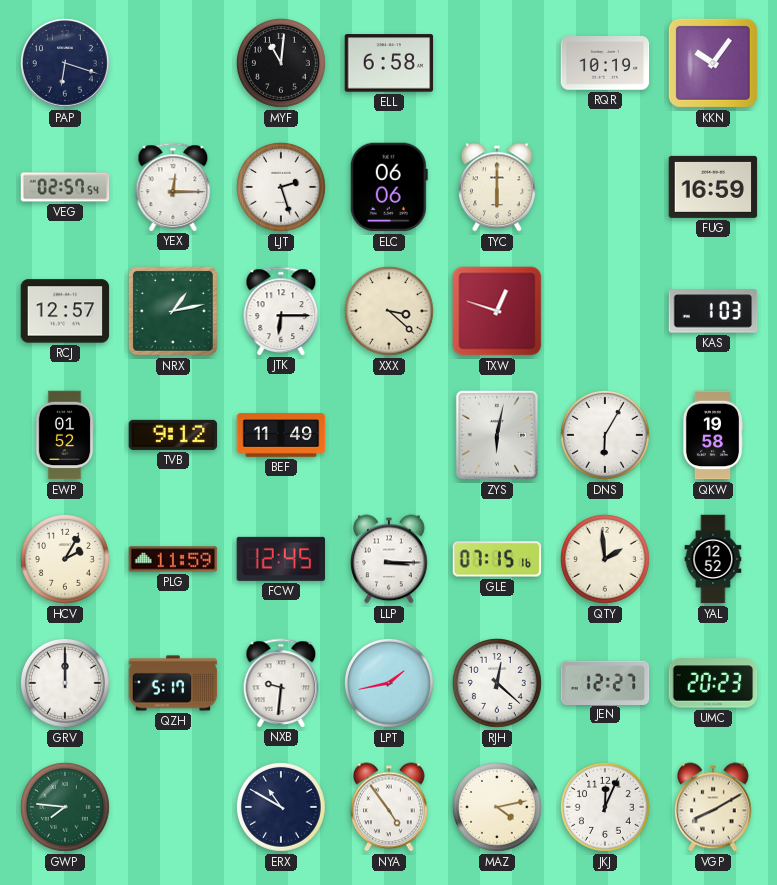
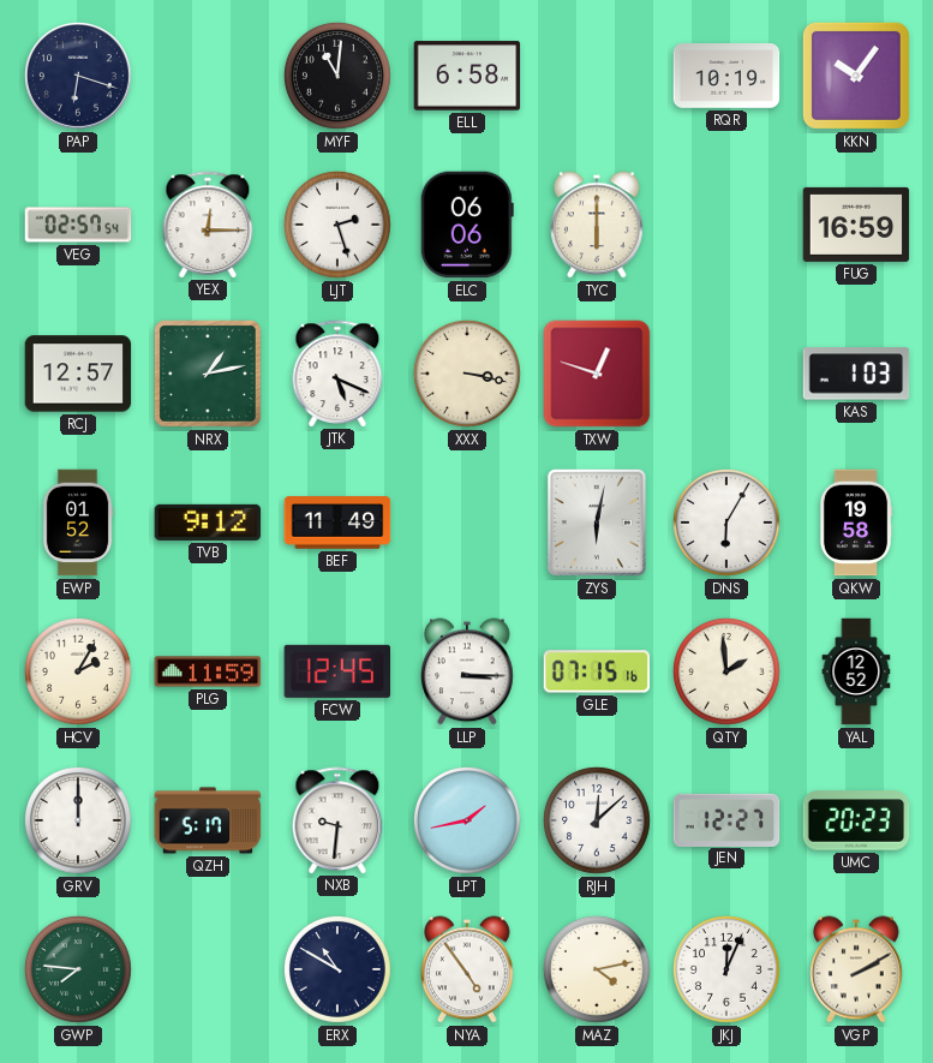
JTK: 6:15 -> 5:19
XXX: 3:22 -> 3:17
RJH: 12:22 -> 12:08
VGP: 8:10 -> 2:10
